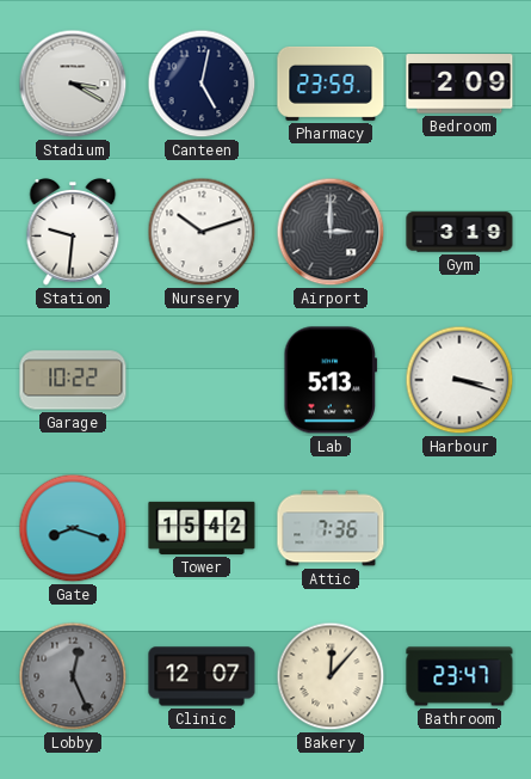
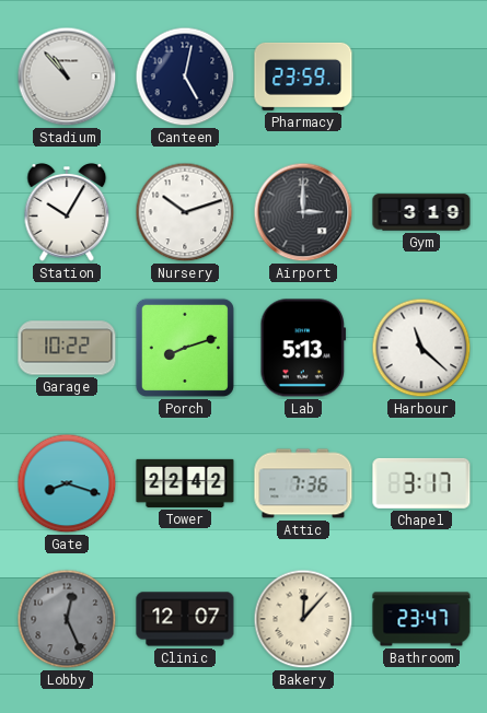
Stadium: 3:20 -> 10:53
Bedroom: 2:09 -> none
Station: 9:31 -> 10:05
Porch: none -> 8:12
Harbour: 3:18 -> 11:22
Tower: 15:42 -> 22:42
Chapel: none -> 3:17
